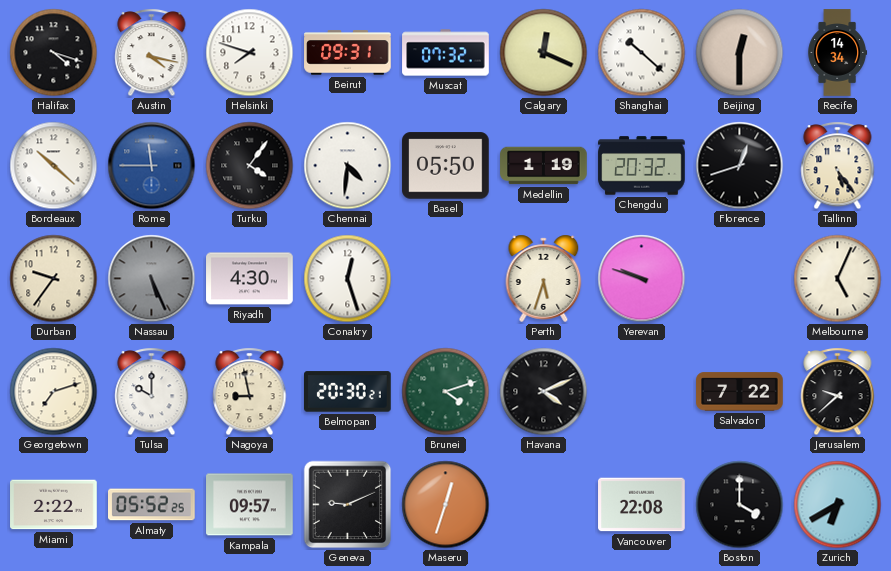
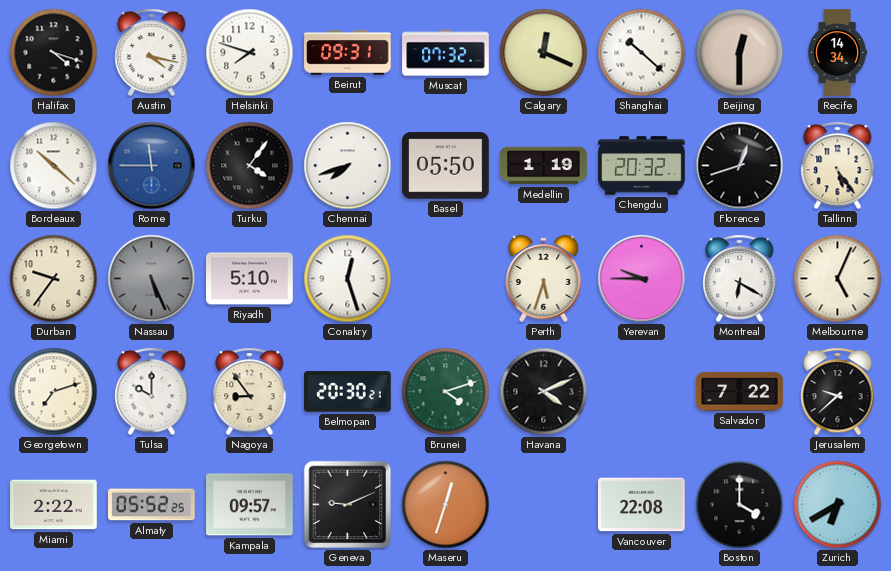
Chennai: 4:31 -> 7:42
Riyadh: 4:30 -> 5:10
Yerevan: 9:48 -> 9:45
Montreal: none -> 6:20
Nagoya: 8:58 -> 8:54
